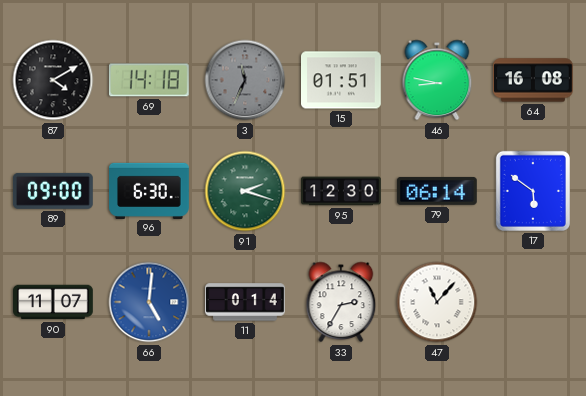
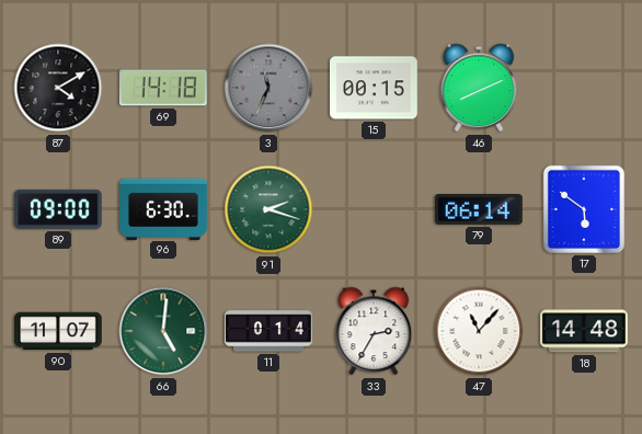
15: 01:51 -> 00:15
46: 8:47 -> 8:11
64: 16:08 -> none
95: 12:30 -> none
66 dial: blue -> green
18: none -> 14:48
